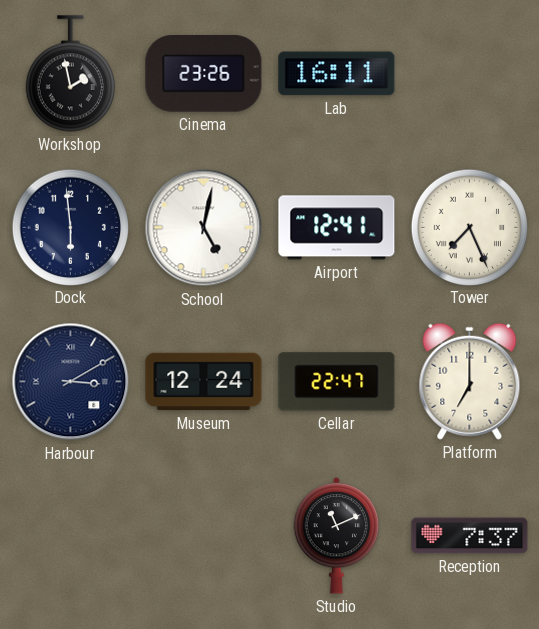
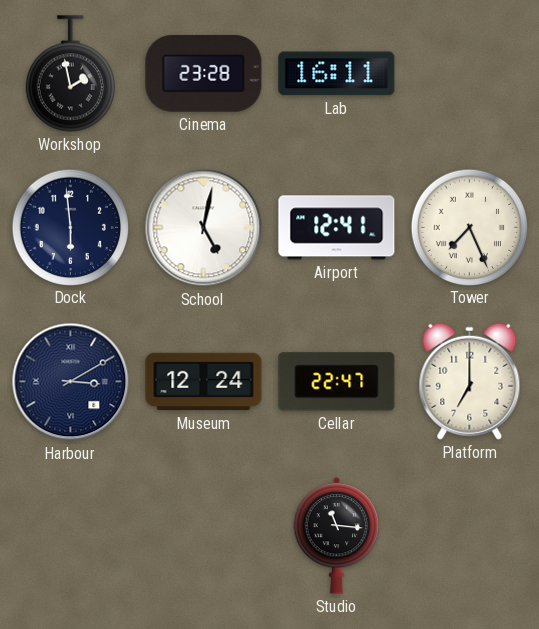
Cinema: 23:26 -> 23:28
Studio: 11:11 -> 11:16
Reception: 7:37 -> none
